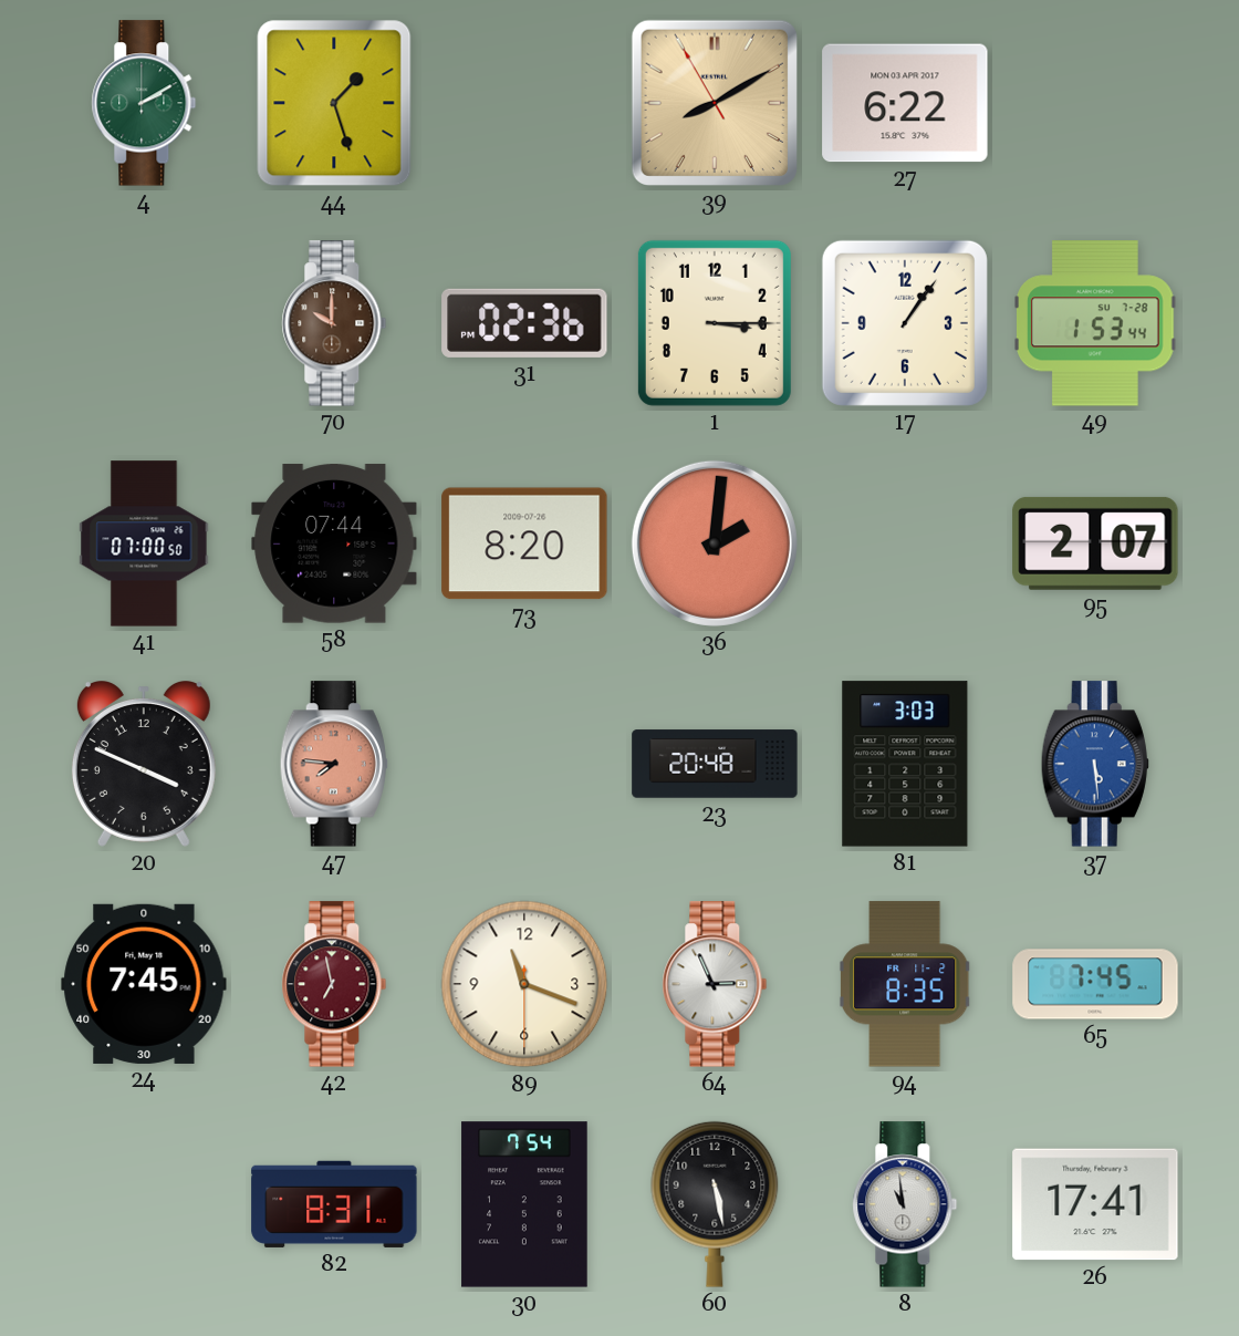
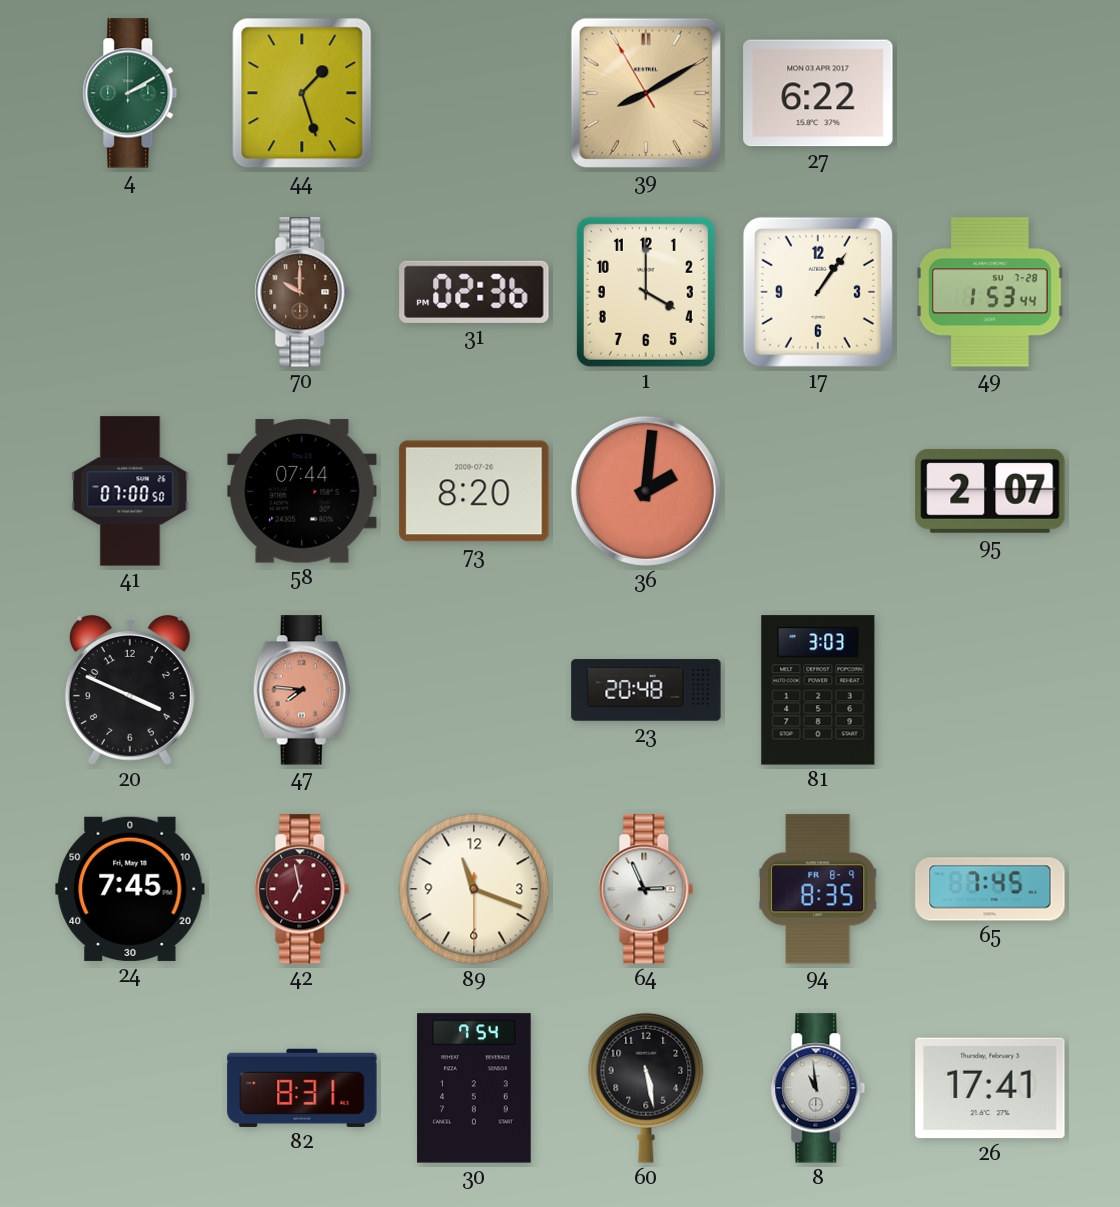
1: 3:15 -> 4:00
37: 5:29 -> none
94 date: FR 11-2 -> FR 8-9
